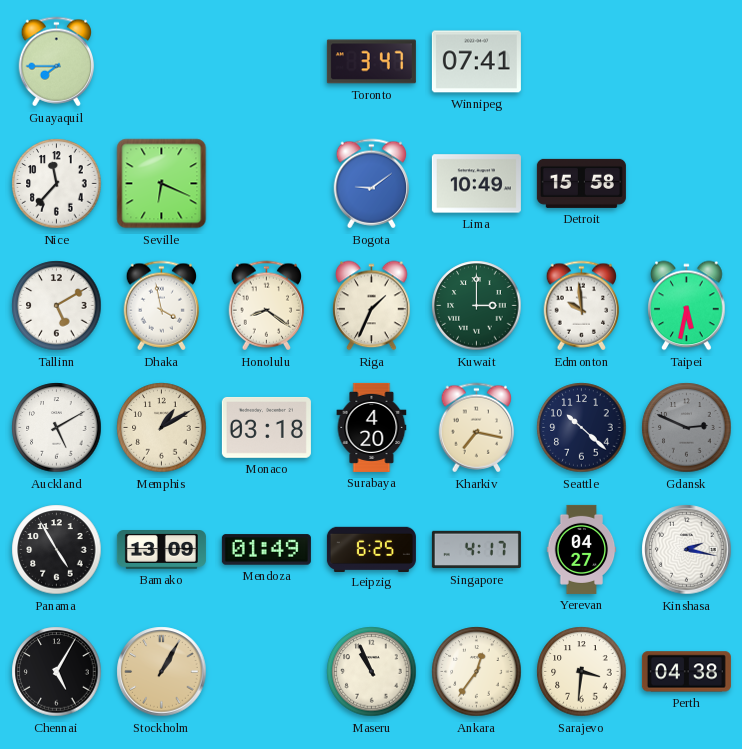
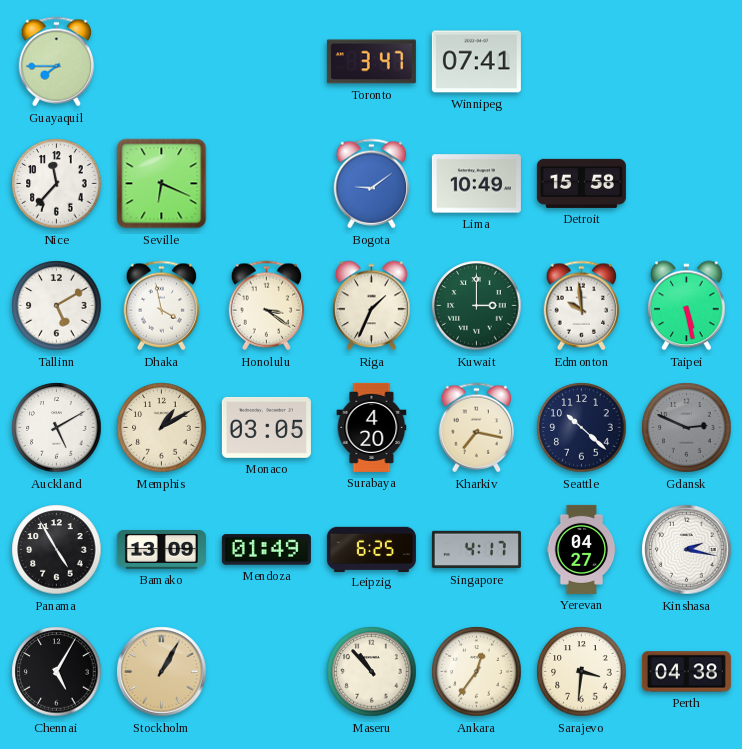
Honolulu: 8:21 -> 3:21
Taipei: 5:32 -> 5:28
Monaco: 03:18 -> 03:05
Maseru: 10:56 -> 10:53
